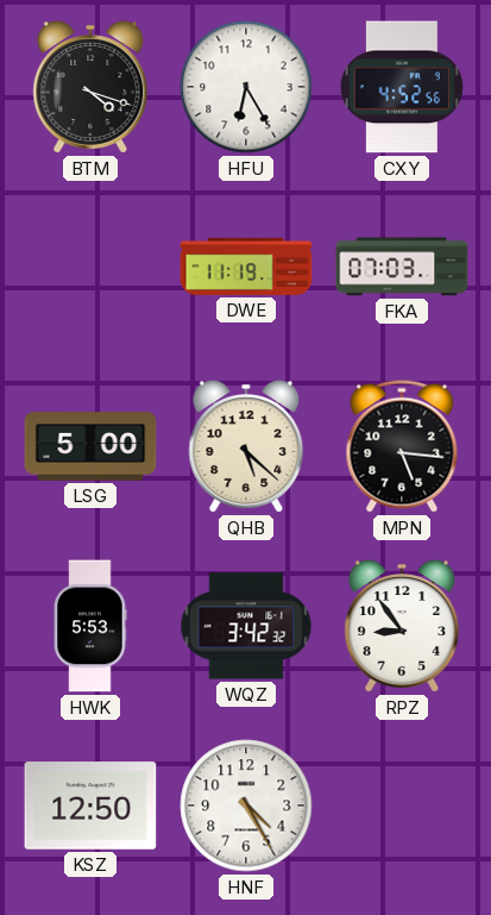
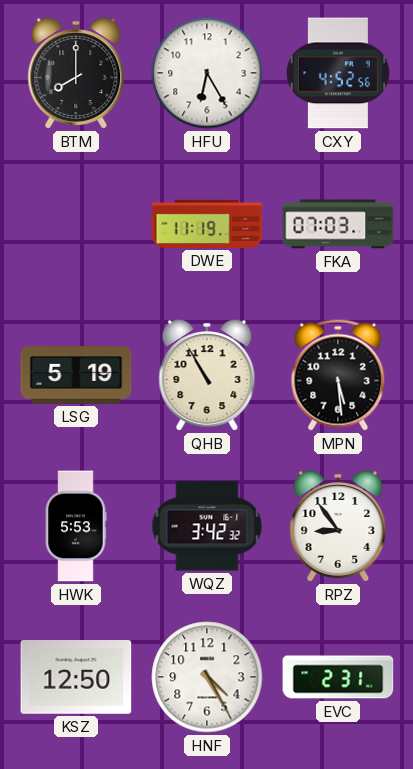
BTM: 4:18 -> 8:00
LSG: 5:00 -> 5:19
QHB: 5:22 -> 10:55
MPN: 5:16 -> 5:29
EVC: none -> 2:31
